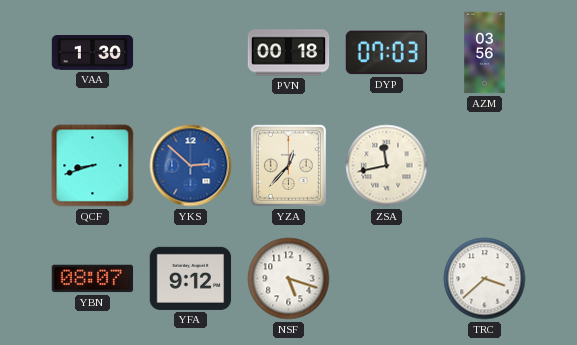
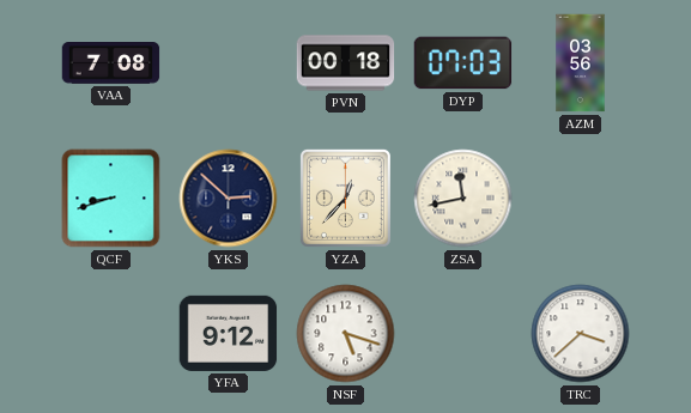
VAA: 1:30 -> 7:08
YKS dial: blue -> navy
YBN: 08:07 -> none
